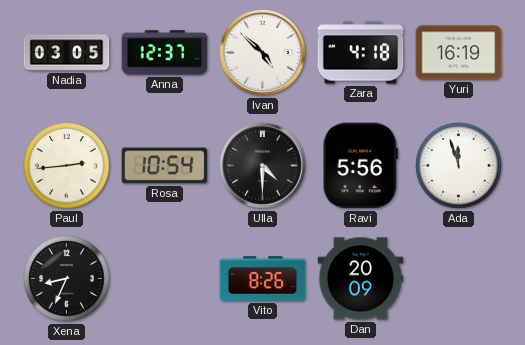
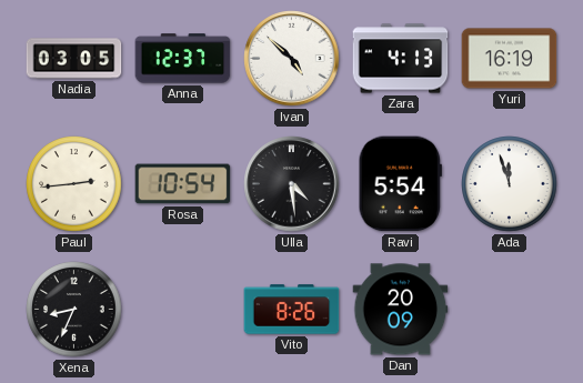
Zara: 4:18 -> 4:13
Ulla: 4:30 -> 4:29
Ravi: 5:56 -> 5:54
